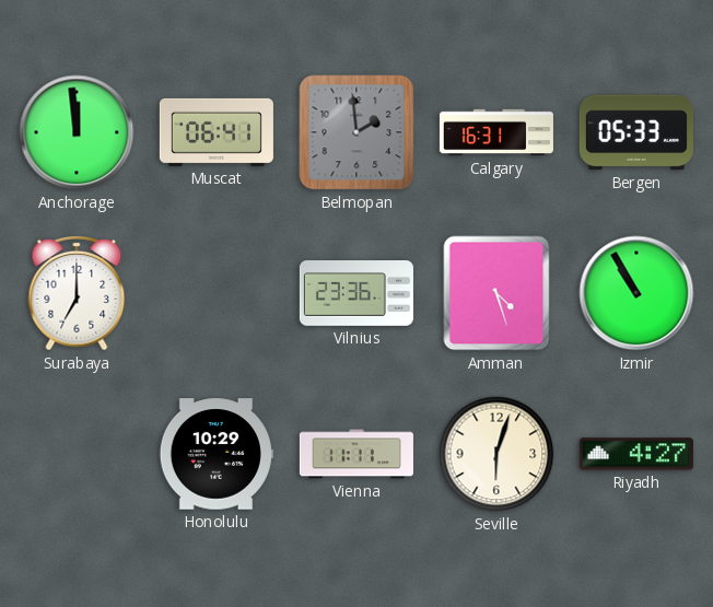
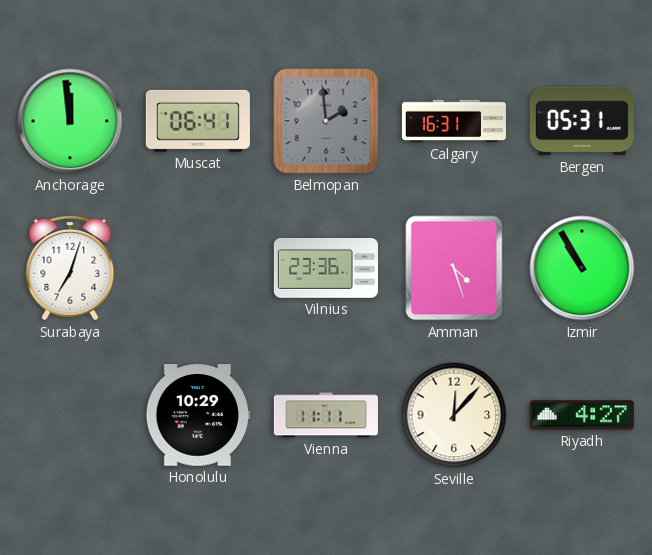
Bergen: 05:33 -> 05:31
Surabaya: 7:00 -> 7:03
Seville: 6:03 -> 12:07
